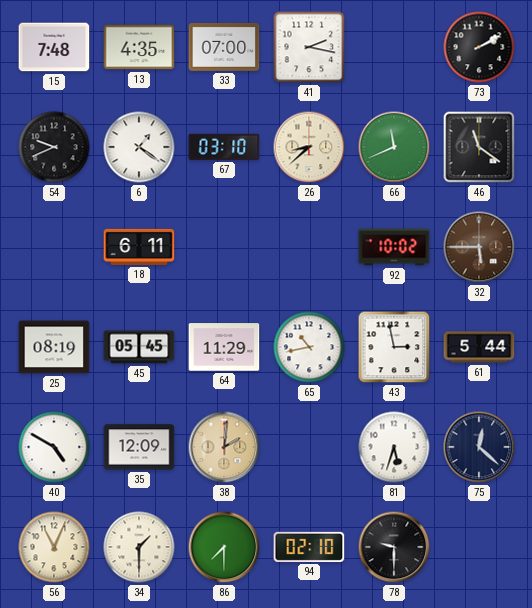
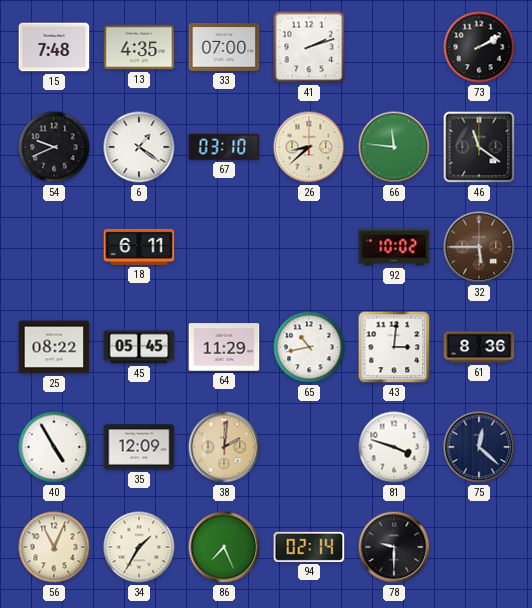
41: 2:17 -> 2:12
66: 11:41 -> 11:46
25: 08:19 -> 08:22
43: 2:58 -> 3:01
61: 5:44 -> 8:36
40: 4:50 -> 4:55
81: 5:33 -> 3:48
34: 1:30 -> 1:35
86: 7:30 -> 7:26
94: 02:10 -> 02:14
